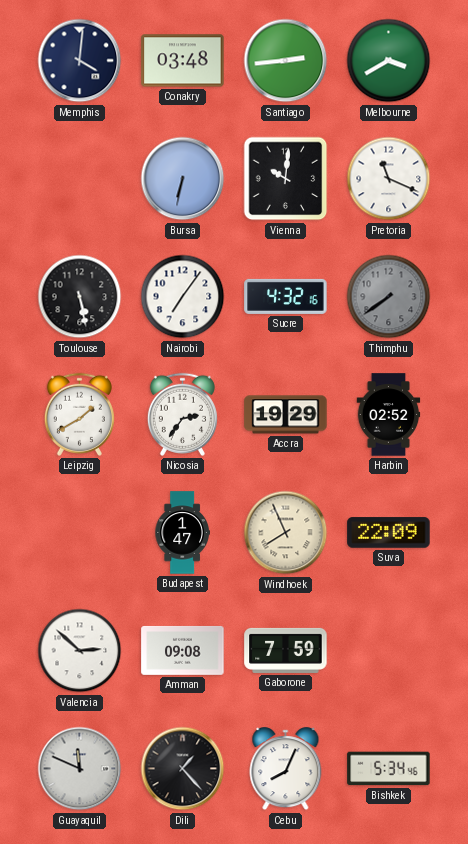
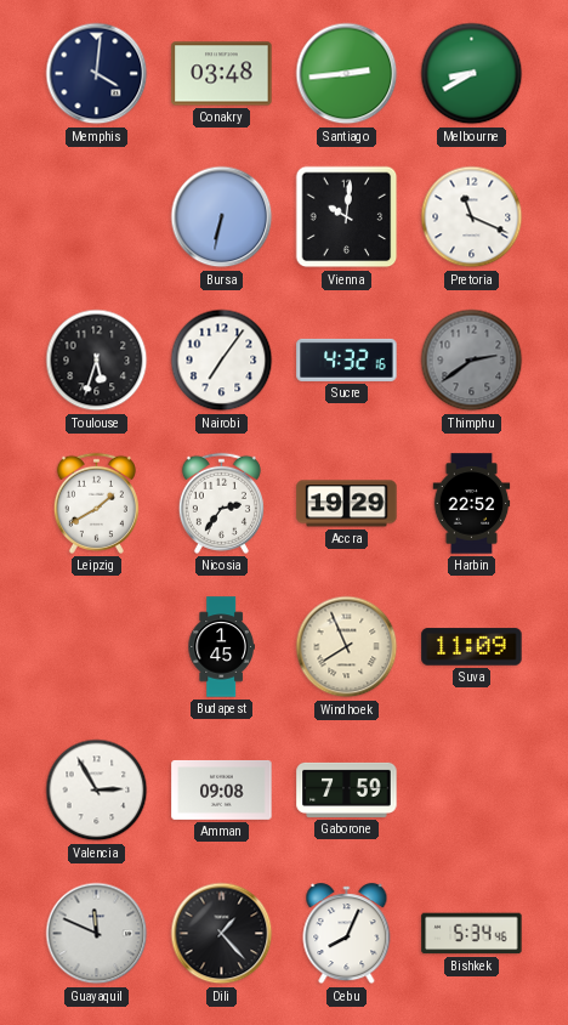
Melbourne: 3:40 -> 8:40
Toulouse: 5:28 -> 5:33
Thimphu: 7:39 -> 2:39
Harbin: 02:52 -> 22:52
Budapest: 1:47 -> 1:45
Suva: 22:09 -> 11:09
Valencia: 2:52 -> 2:55
